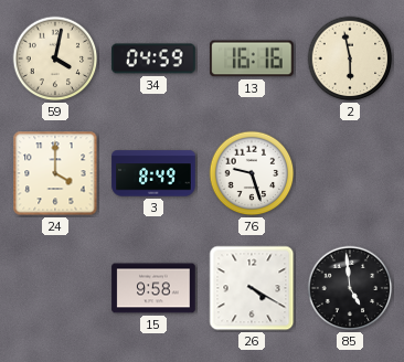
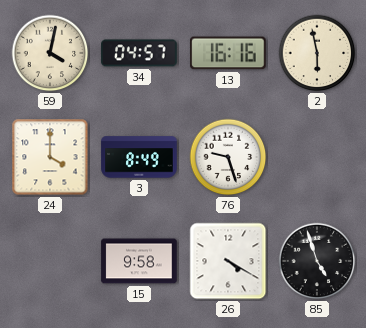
34: 04:59 -> 04:57
85: 4:59 -> 4:57
